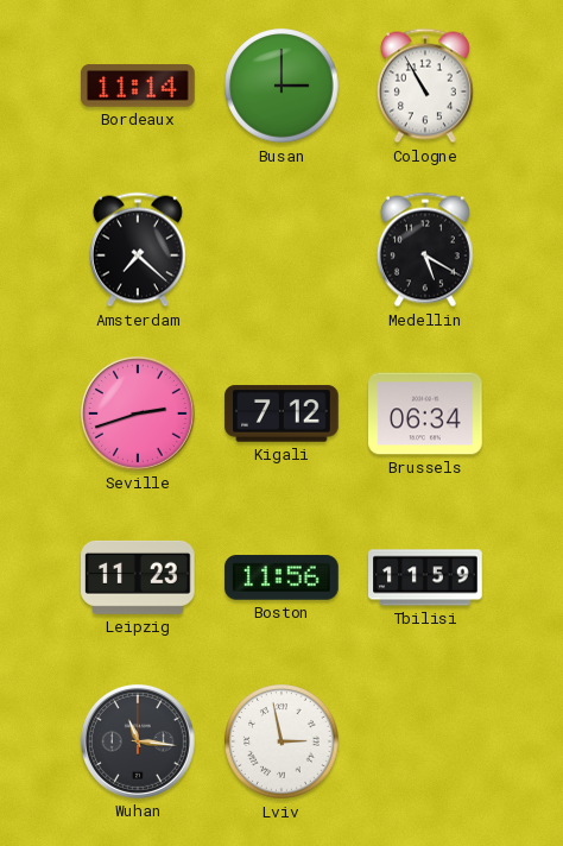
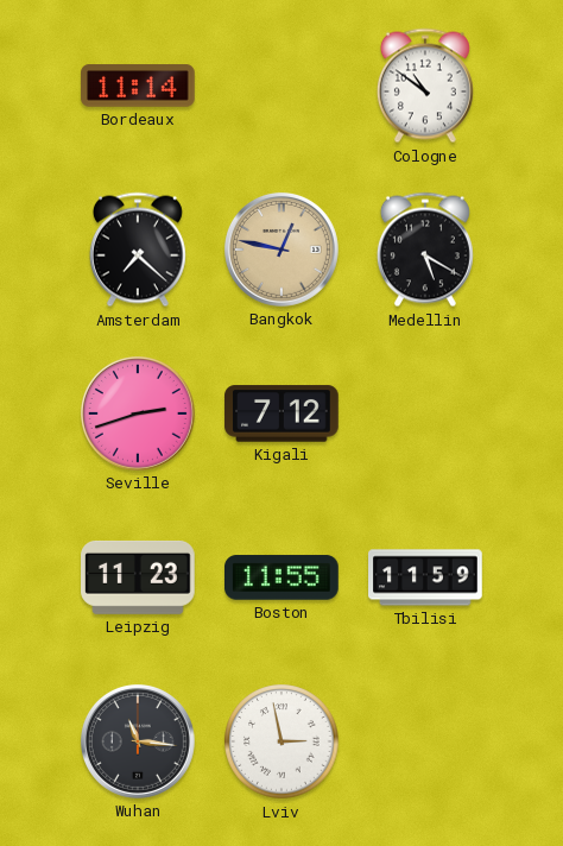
Busan: 3:00 -> none
Cologne: 10:55 -> 10:51
Bangkok: none -> 12:47
Brussels: 06:34 -> none
Boston: 11:56 -> 11:55
